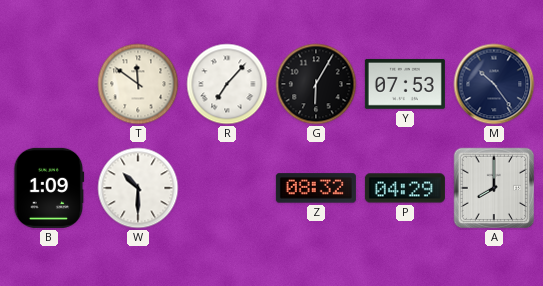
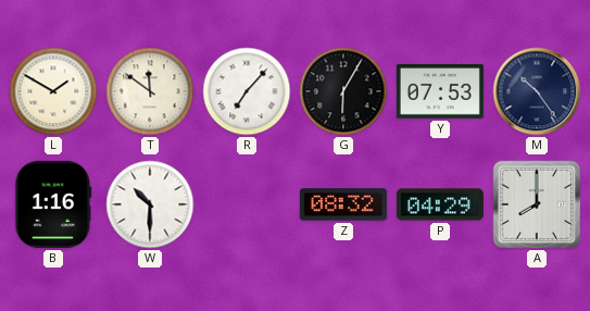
L: none -> 1:50
B: 1:09 -> 1:16
